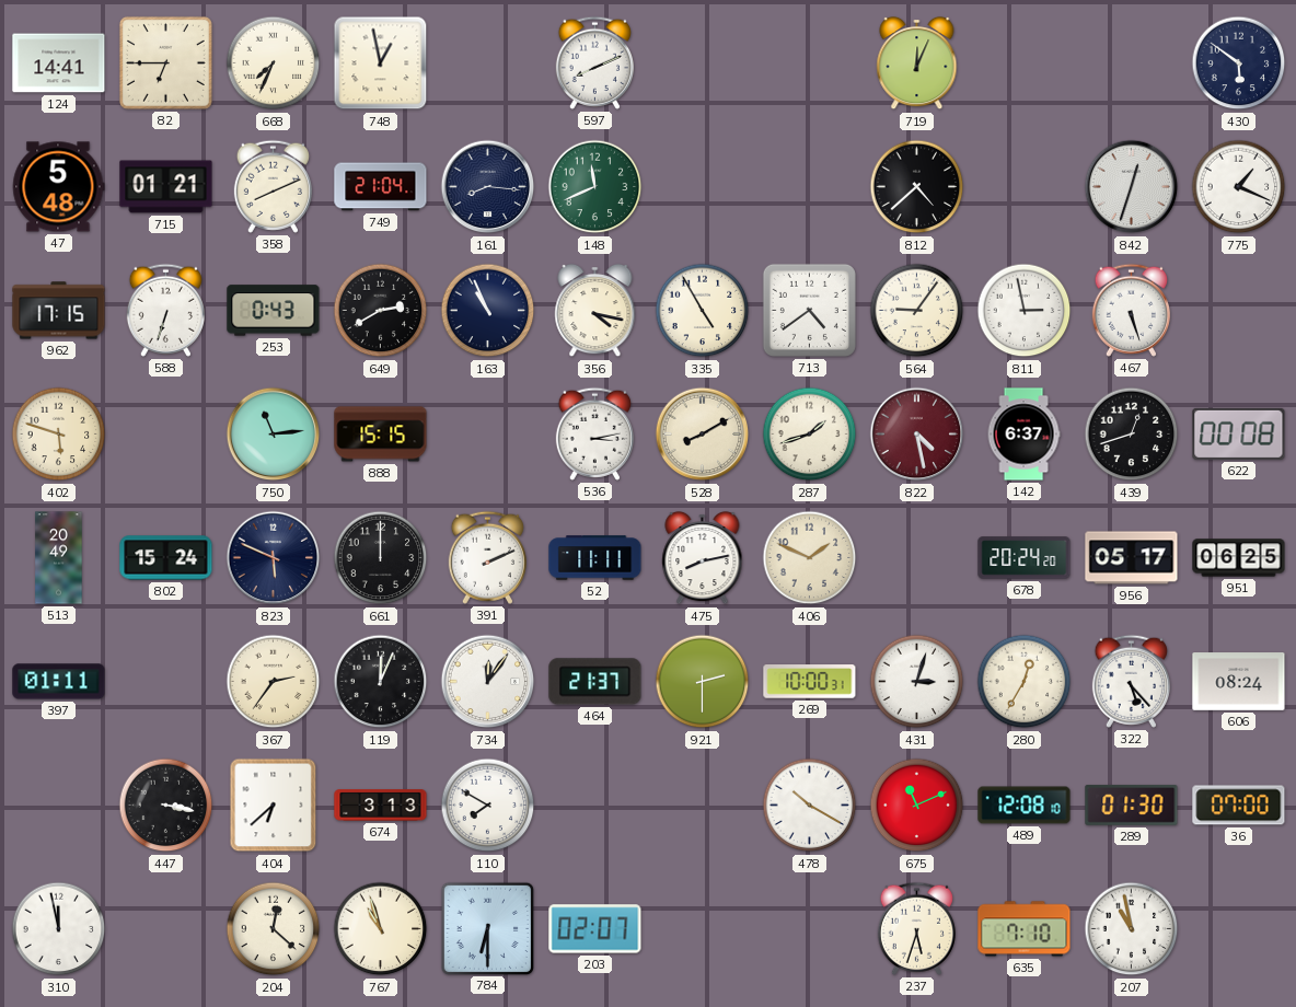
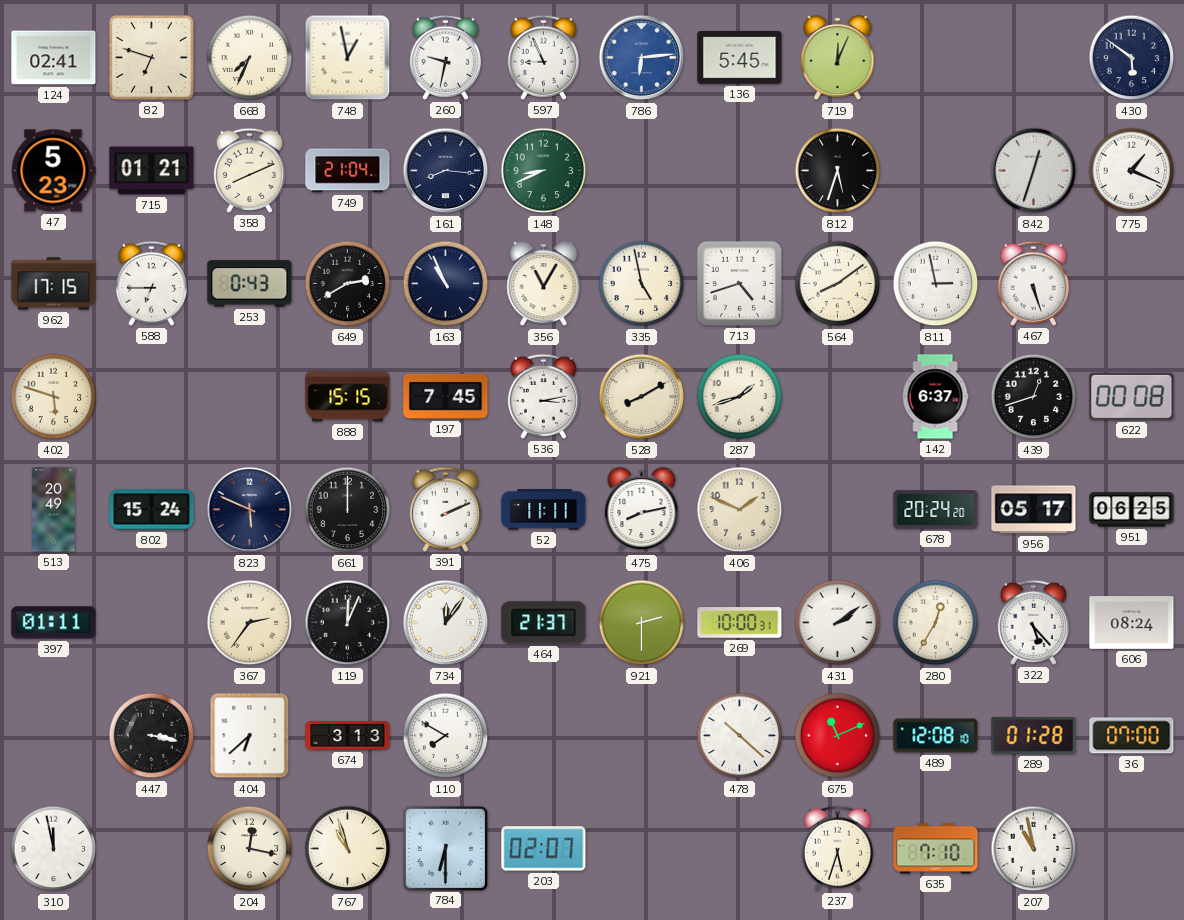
124: 14:41 -> 02:41
82: 6:45 -> 6:48
260: none -> 9:32
597: 8:11 -> 8:56
786: none -> 6:14
136: none -> 5:45
47: 5:48 -> 5:23
148: 11:41 -> 8:41
812: 4:38 -> 5:33
588: 6:33 -> 6:45
356: 4:17 -> 11:05
335: 4:55 -> 4:58
713: 4:39 -> 4:42
564: 9:06 -> 8:09
750: 11:14 -> none
197: none -> 7:45
822: 4:28 -> none
431: 3:03 -> 2:09
478: 10:20 -> 10:22
289: 01:30 -> 01:28
204: 12:22 -> 12:17
